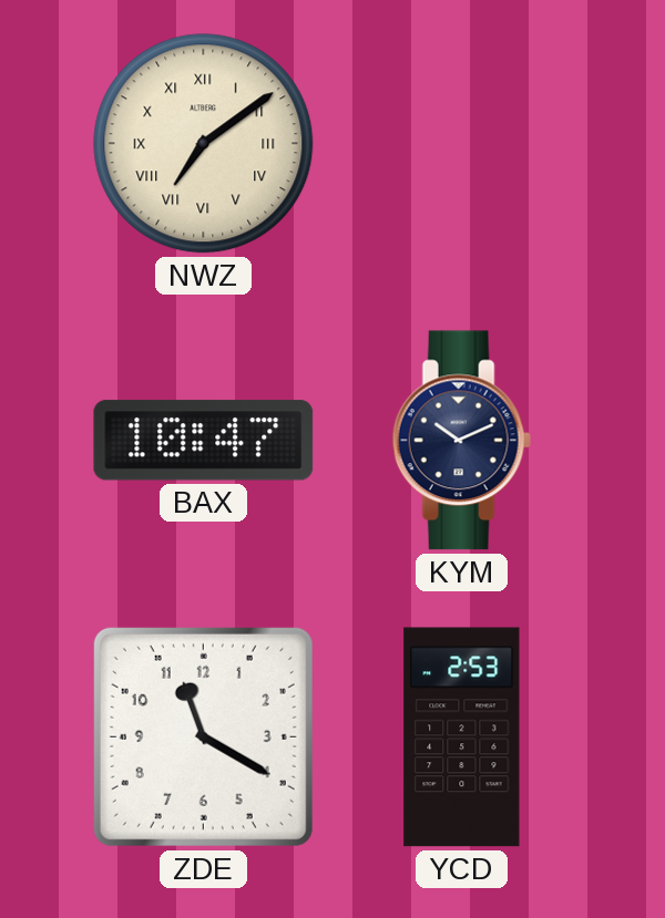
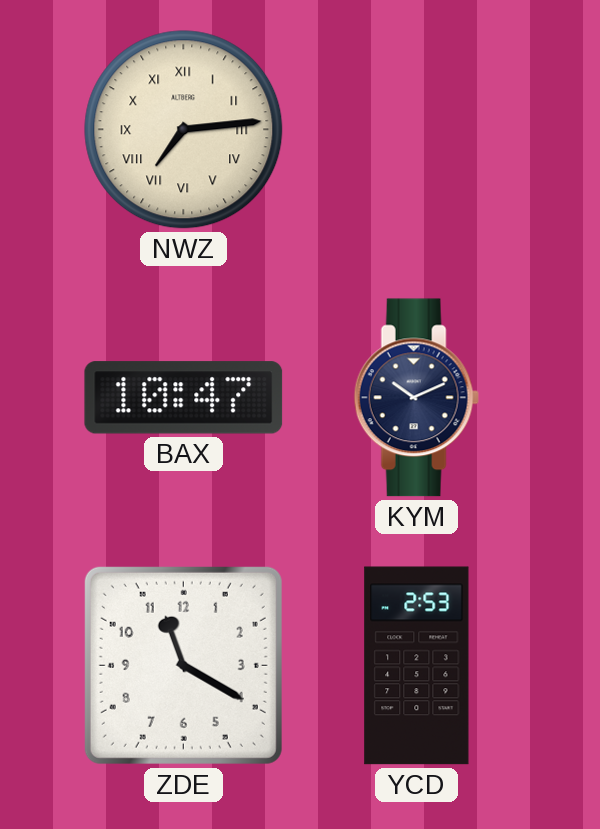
NWZ: 7:09 -> 7:14
